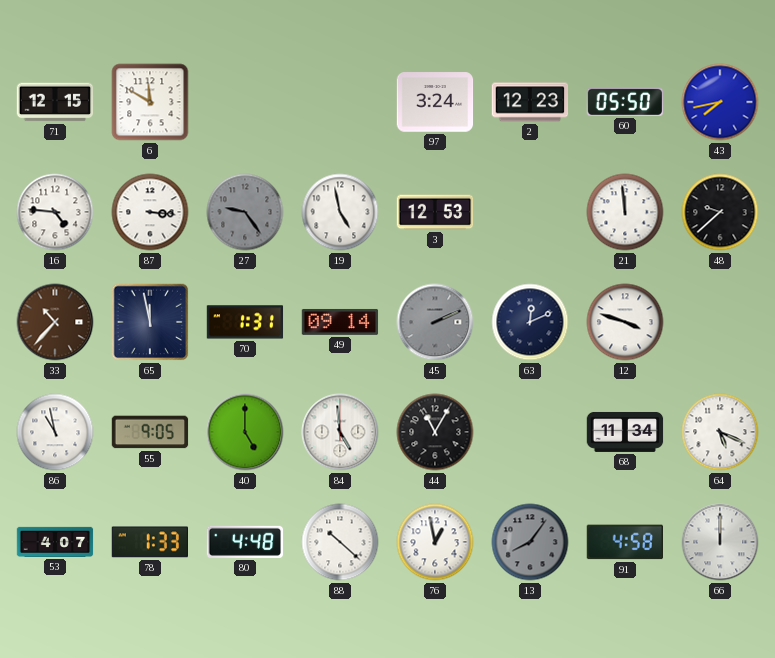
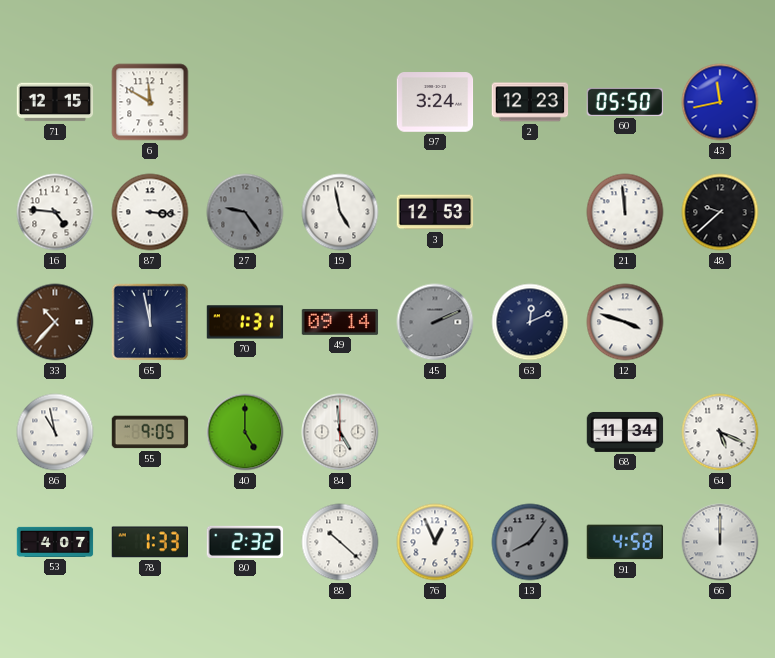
43: 7:43 -> 11:43
44: 11:05 -> none
80: 4:48 -> 2:32
76: 12:58 -> 12:56
